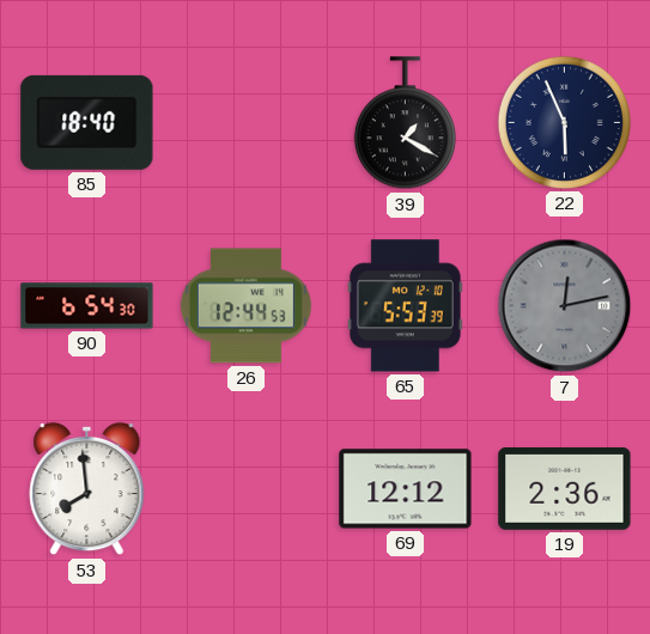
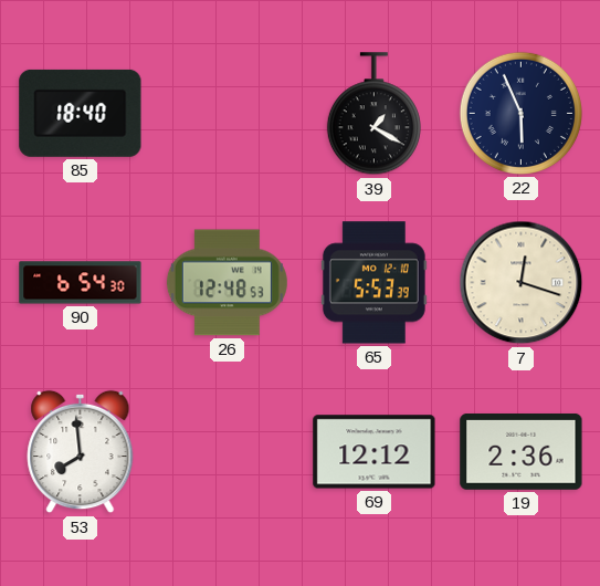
26: 12:44 -> 12:48
7: 12:13 -> 12:18
7 dial: grey -> cream
